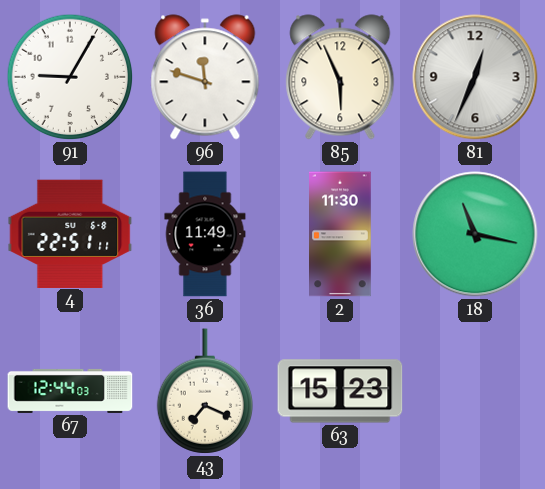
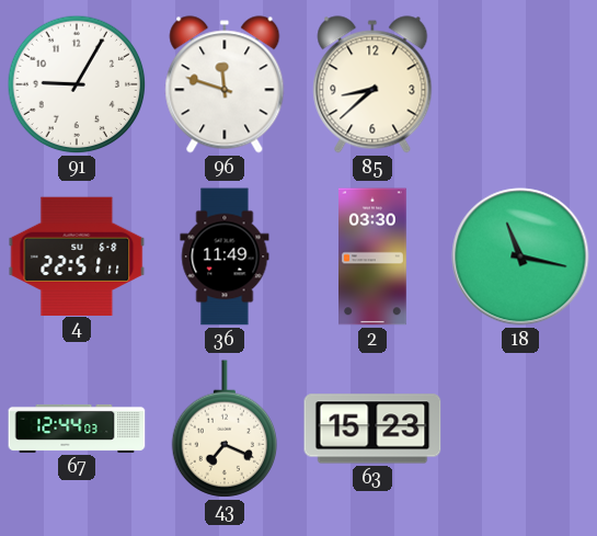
85: 5:56 -> 8:38
81: 12:34 -> none
2: 11:30 -> 03:30
